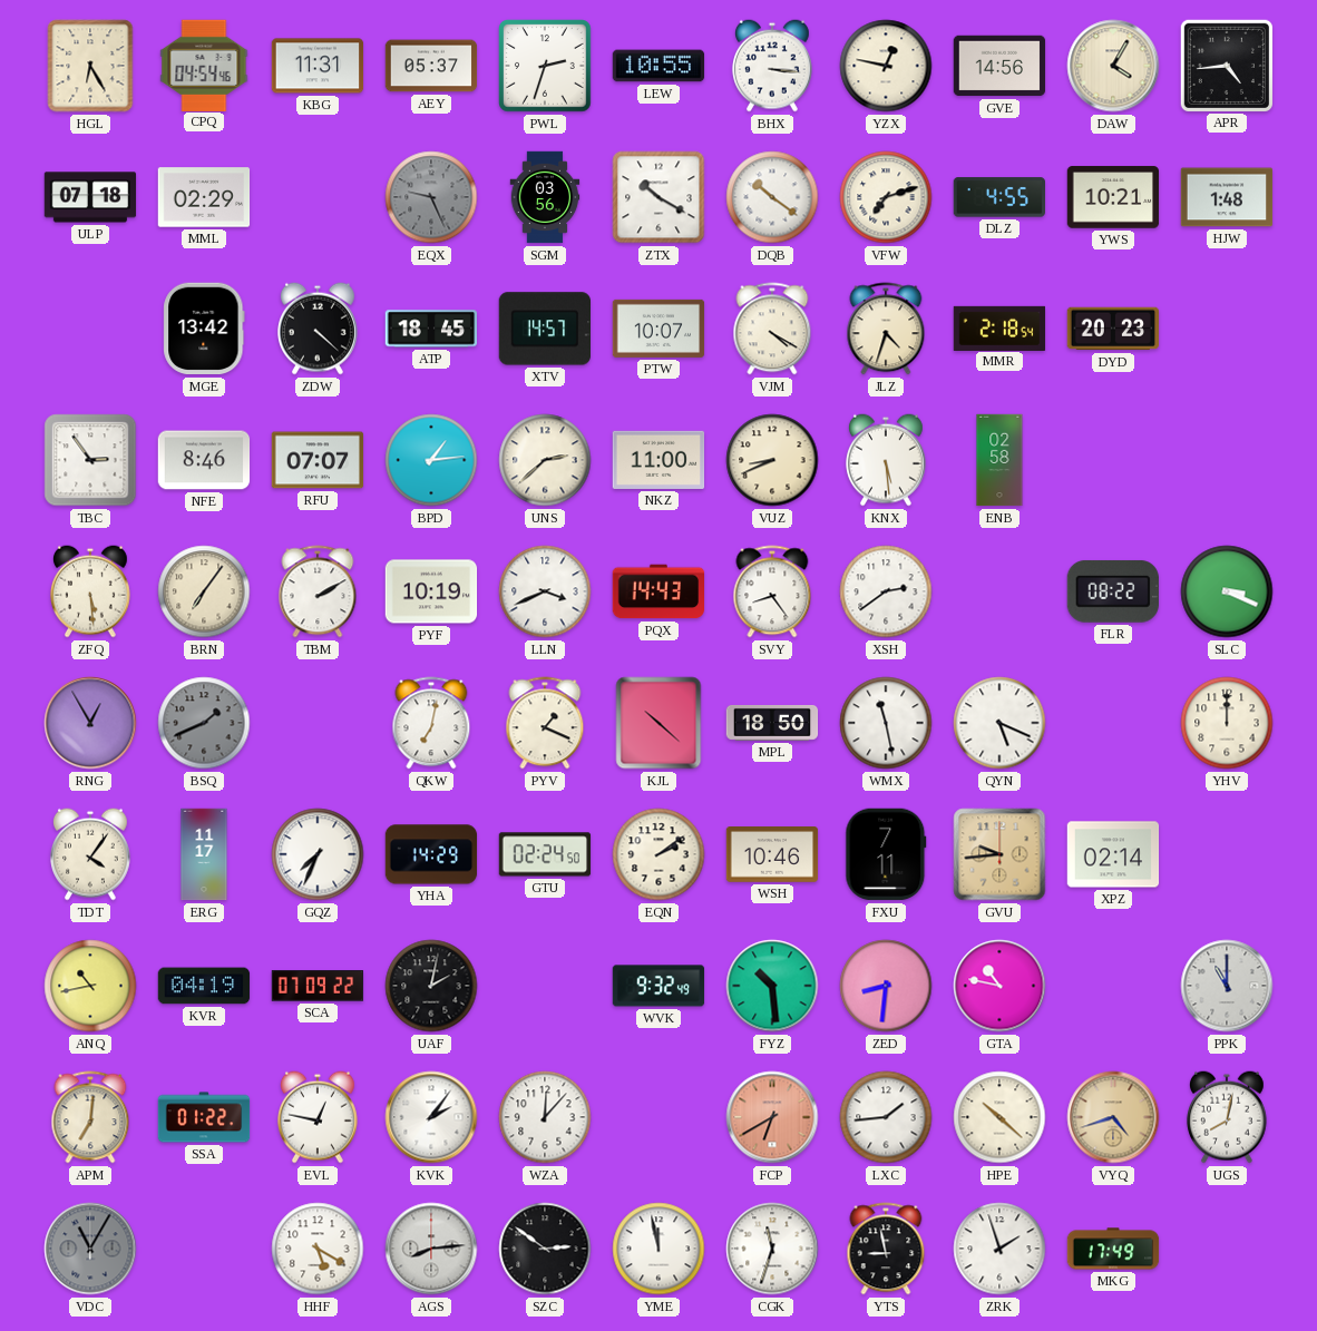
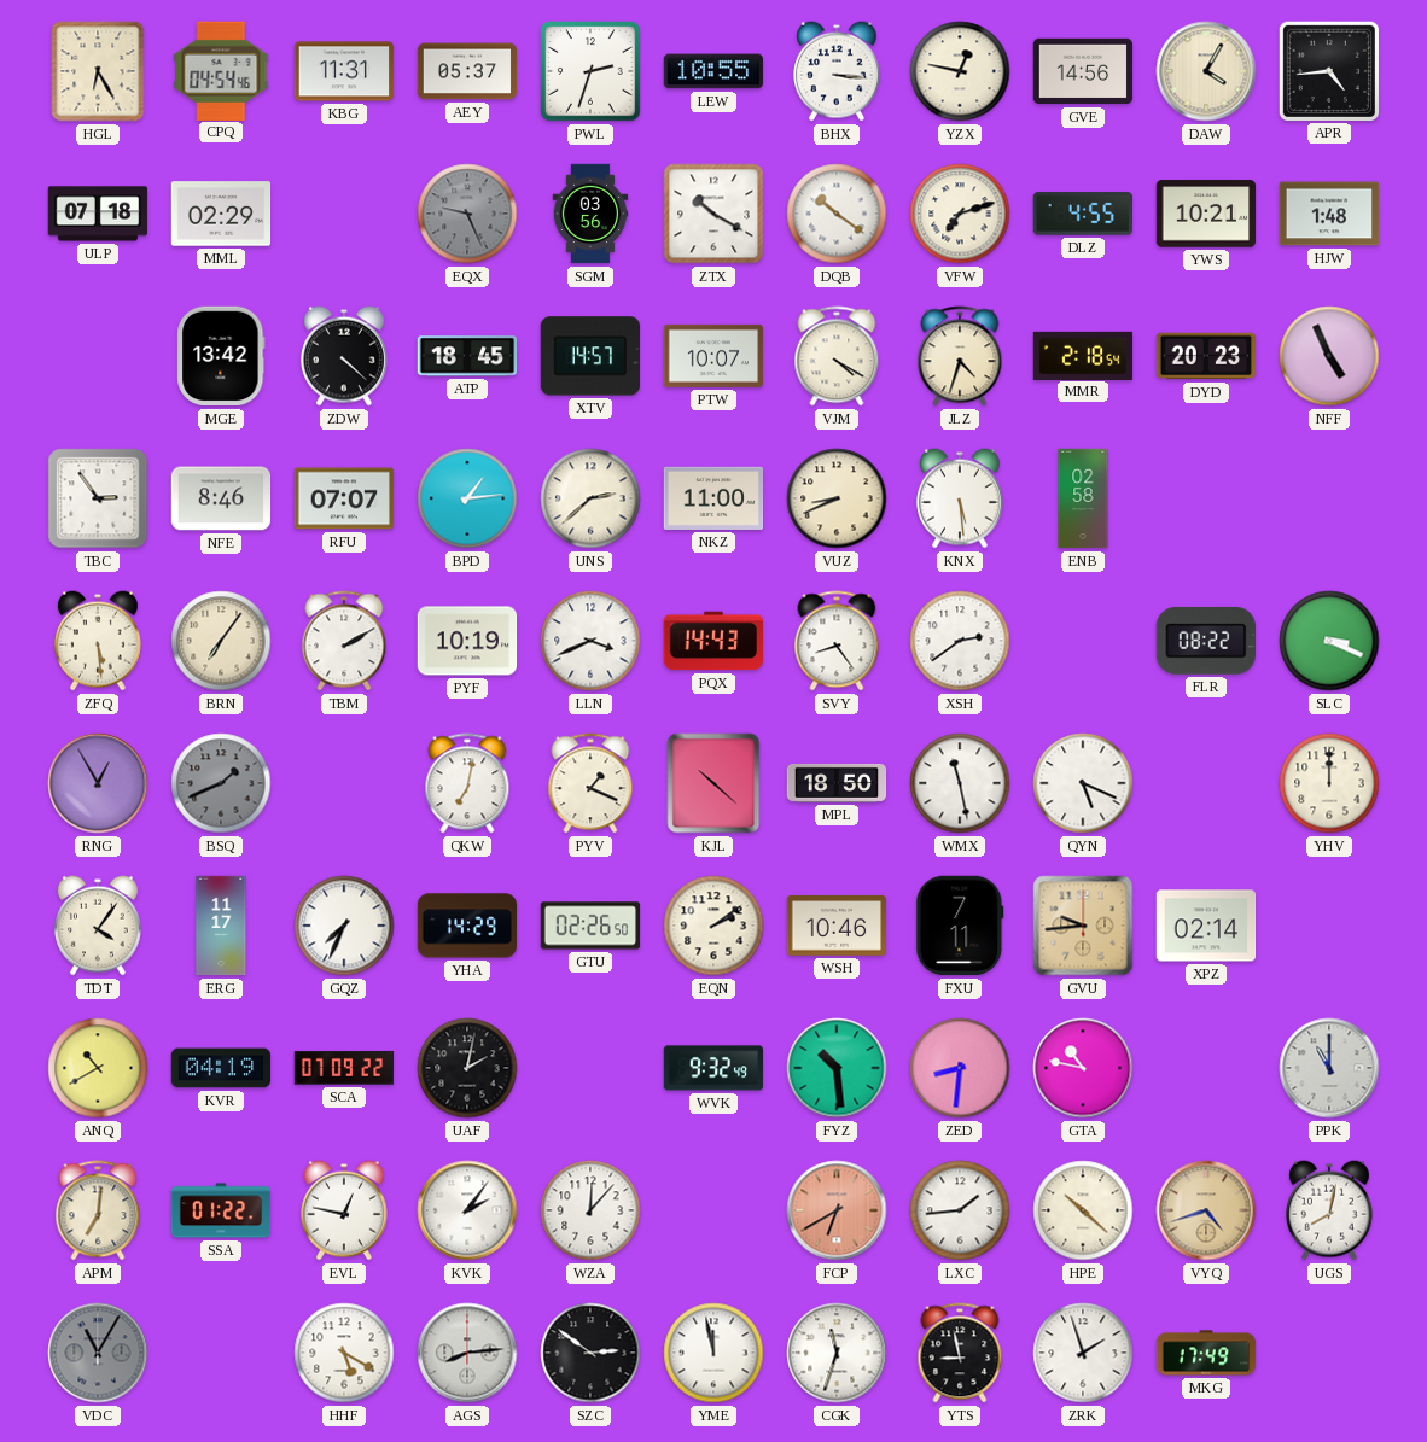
NFF: none -> 4:56
GTU: 02:24 -> 02:26
ANQ: 10:43 -> 10:40
